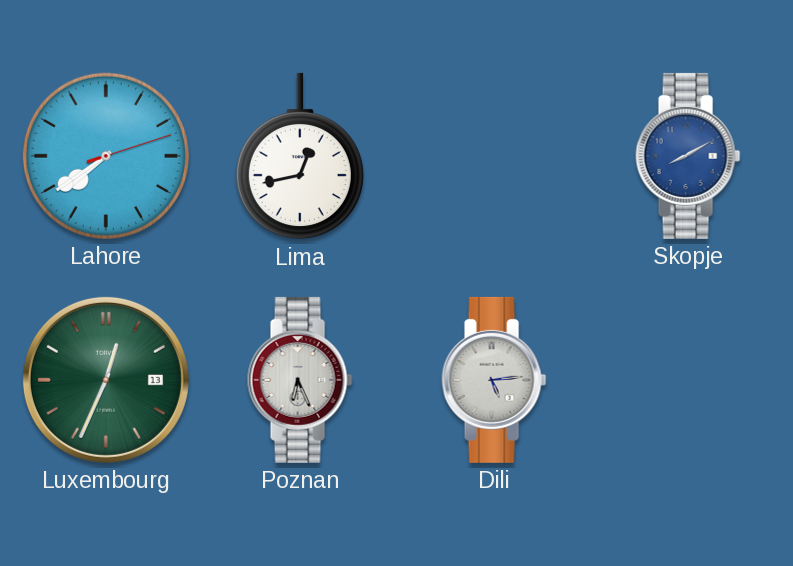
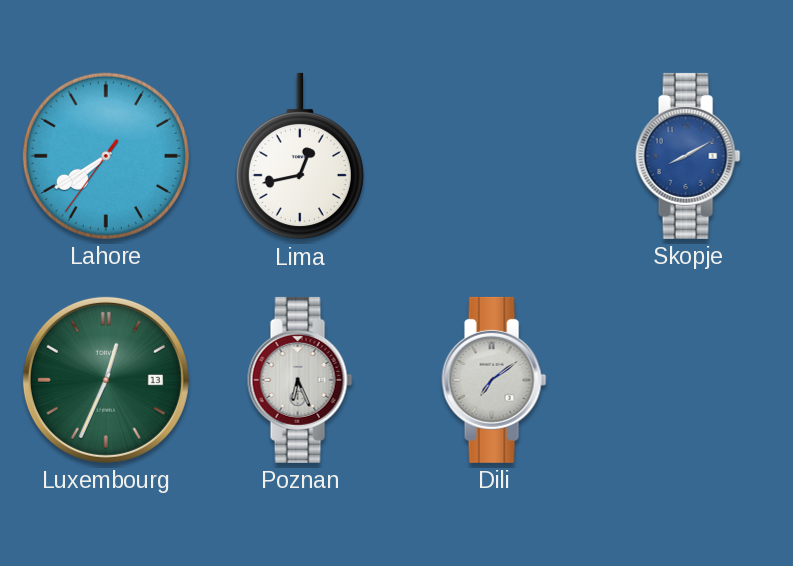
Lahore: 7:39:12 -> 7:39:36
Dili: 5:14 -> 7:09
